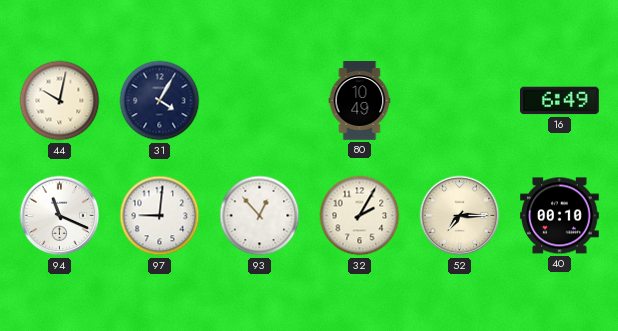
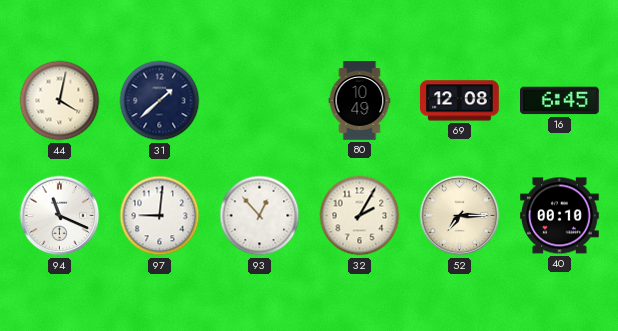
44: 10:02 -> 4:02
31: 4:05 -> 1:38
69: none -> 12:08
16: 6:49 -> 6:45
